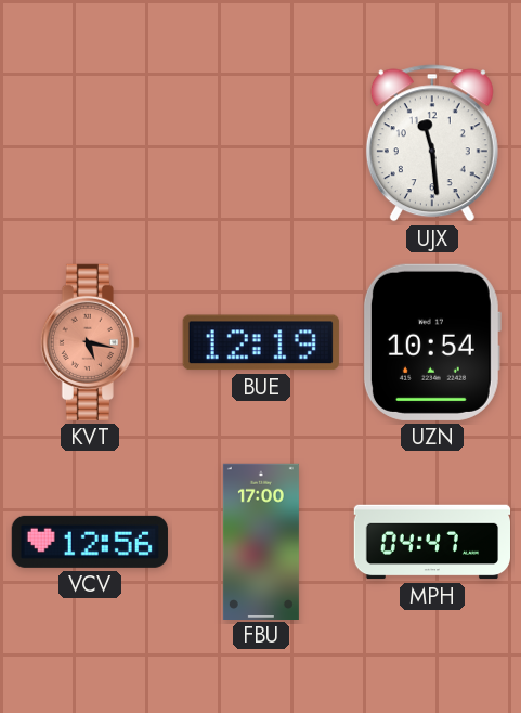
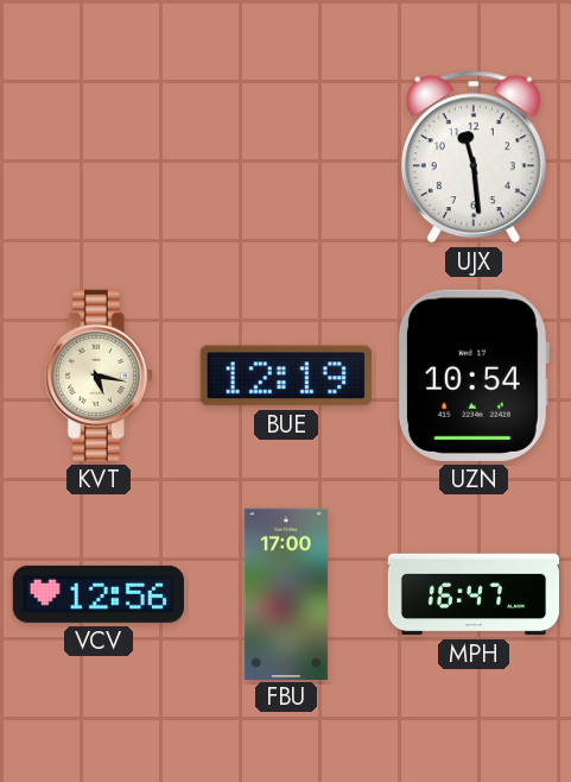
KVT dial: salmon -> cream
MPH: 04:47 -> 16:47
